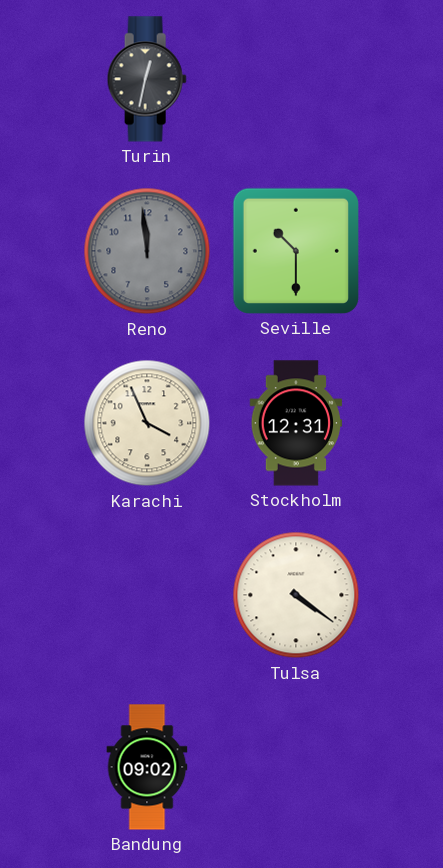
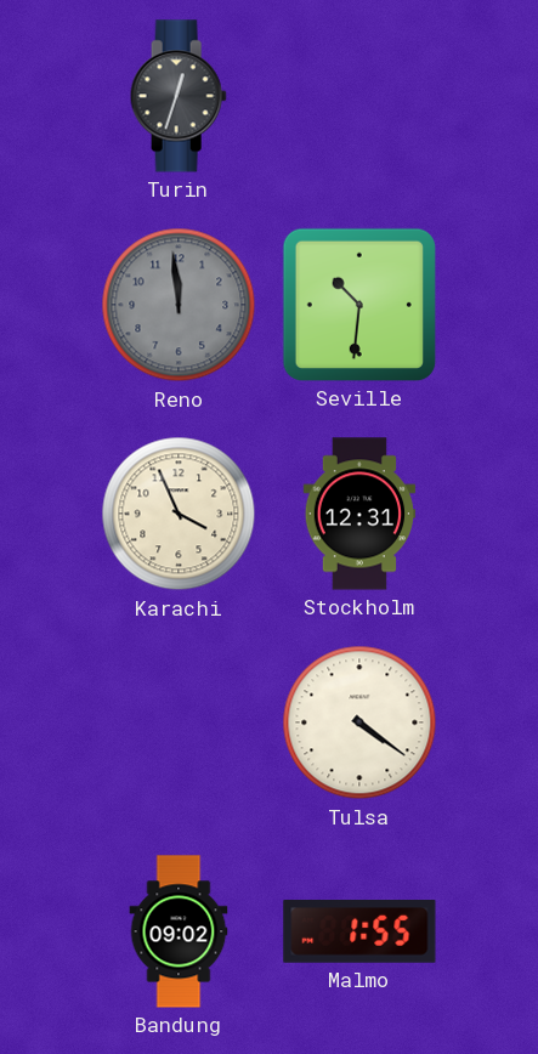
Turin: 12:32 -> 12:33
Seville: 10:30 -> 10:31
Malmo: none -> 1:55
